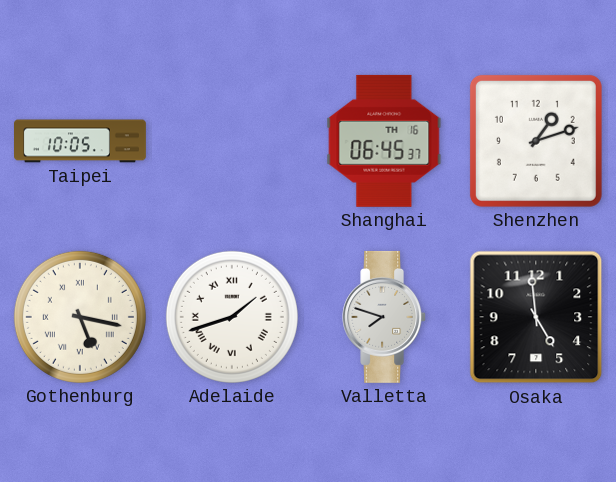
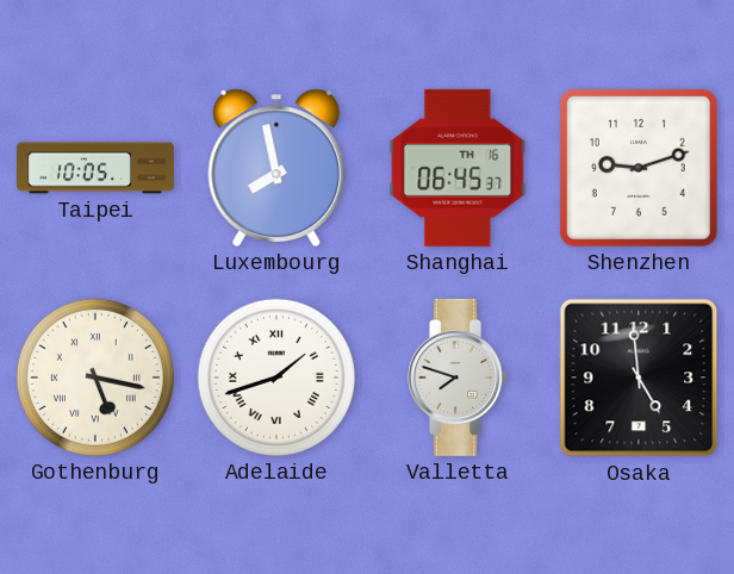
Luxembourg: none -> 7:58
Shenzhen: 1:12 -> 9:12
